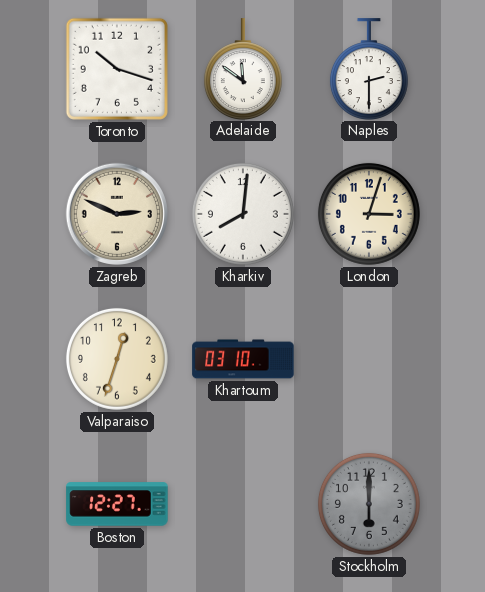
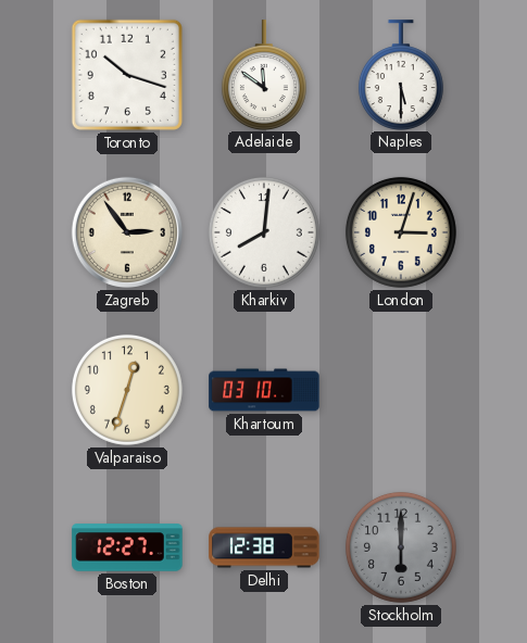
Naples: 2:30 -> 5:30
Zagreb: 2:49 -> 2:54
Delhi: none -> 12:38
